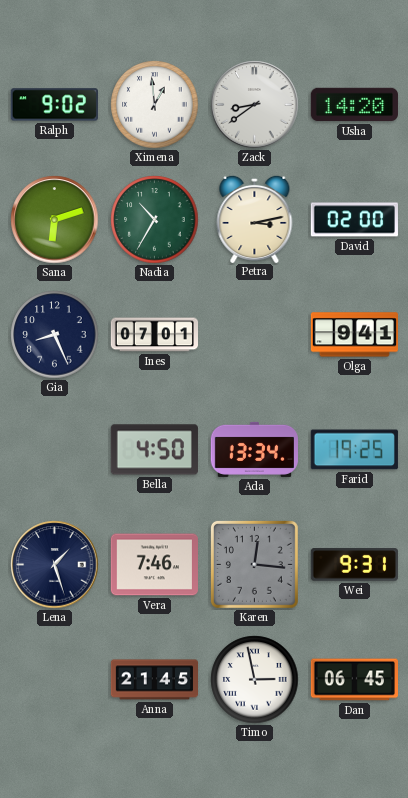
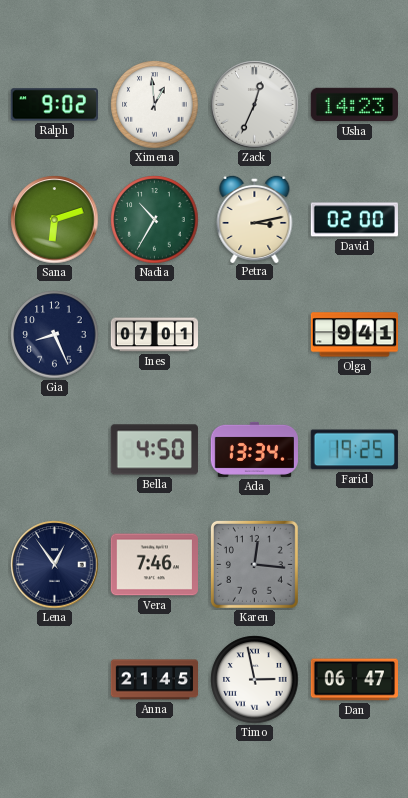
Zack: 8:39 -> 12:34
Usha: 14:20 -> 14:23
Lena: 1:27 -> 12:54
Wei: 9:31 -> none
Dan: 06:45 -> 06:47
